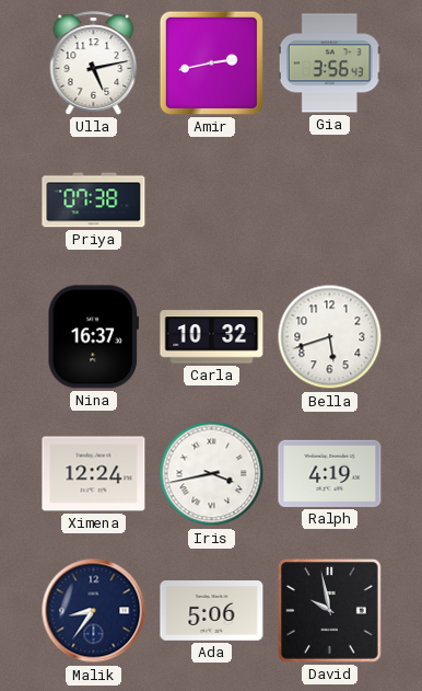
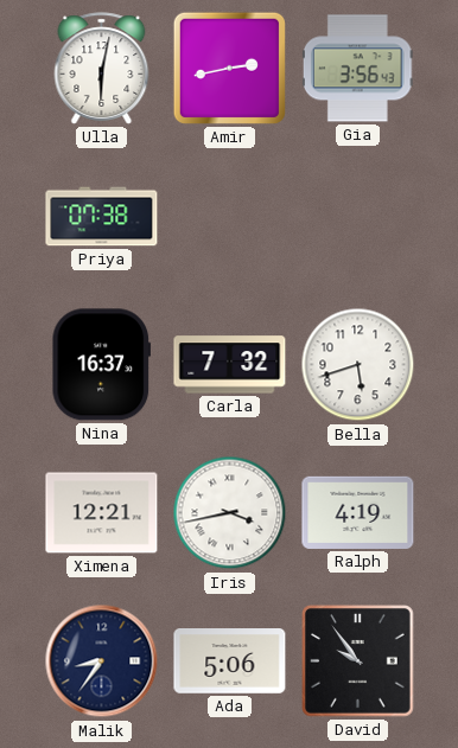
Ulla: 5:13 -> 6:02
Carla: 10:32 -> 7:32
Ximena: 12:24 -> 12:21
David: 9:58 -> 9:54
